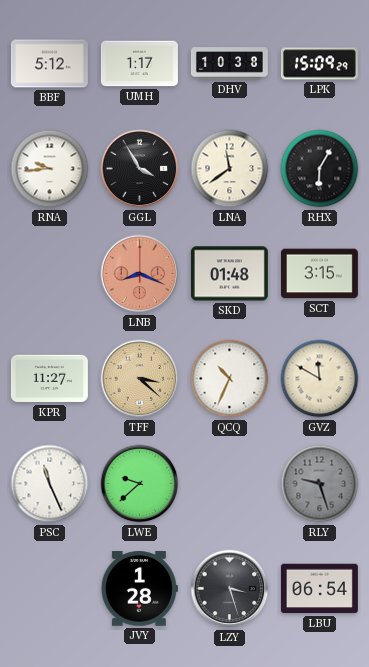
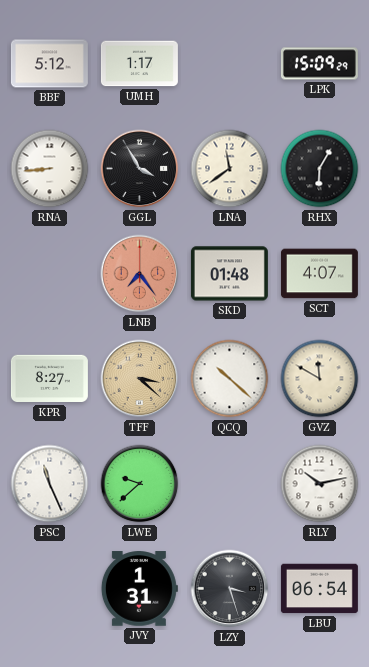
DHV: 10:38 -> none
RNA: 9:44 -> 8:44
LNB: 8:19 -> 7:24
SCT: 3:15 -> 4:07
KPR: 11:27 -> 8:27
QCQ: 10:34 -> 10:22
RLY: 9:27 -> 10:13
RLY dial: grey -> white
JVY: 1:28 -> 1:31
